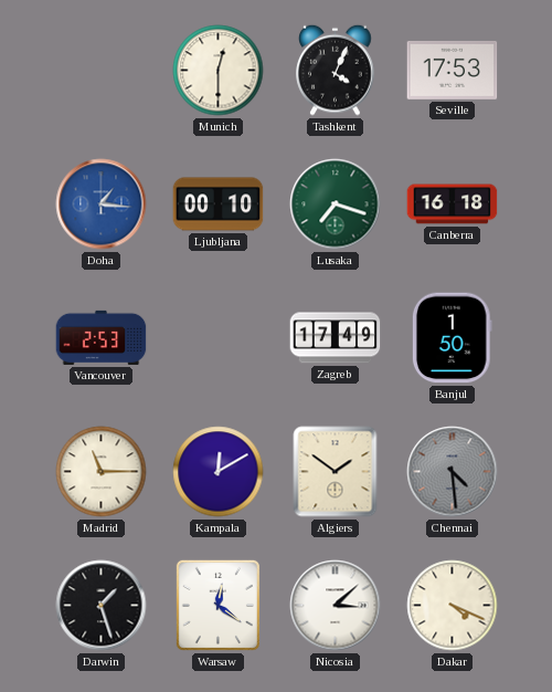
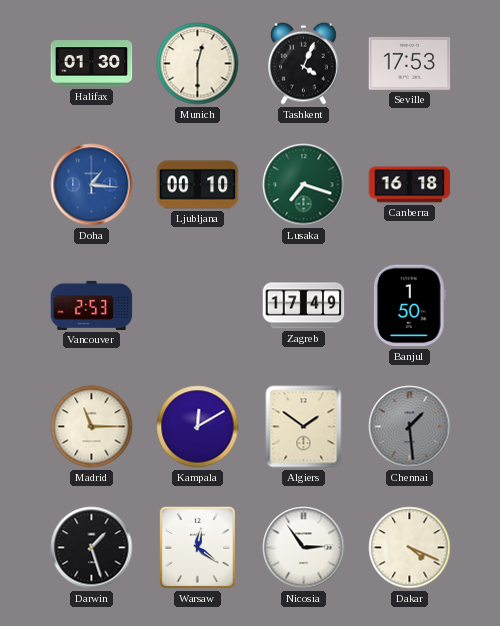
Halifax: none -> 01:30
Chennai: 4:29 -> 1:29
Nicosia: 3:08 -> 2:54
